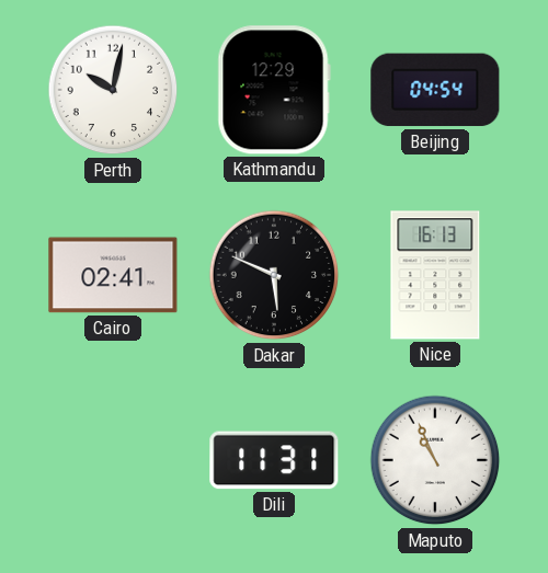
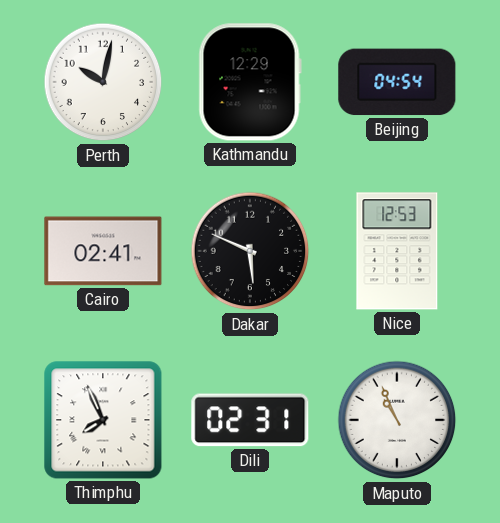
Nice: 16:13 -> 12:53
Thimphu: none -> 7:56
Dili: 11:31 -> 02:31
